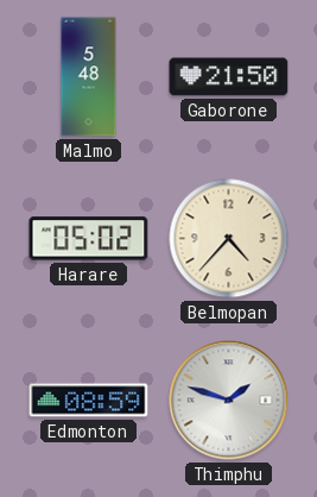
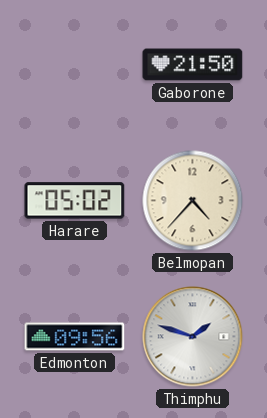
Malmo: 5:48 -> none
Edmonton: 08:59 -> 09:56
